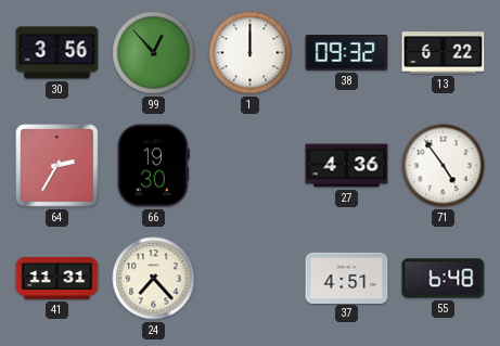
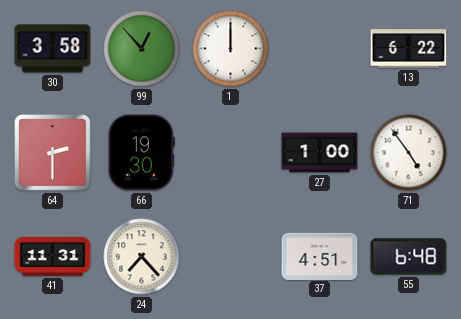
30: 3:56 -> 3:58
38: 09:32 -> none
64: 2:35 -> 2:30
27: 4:36 -> 1:00
